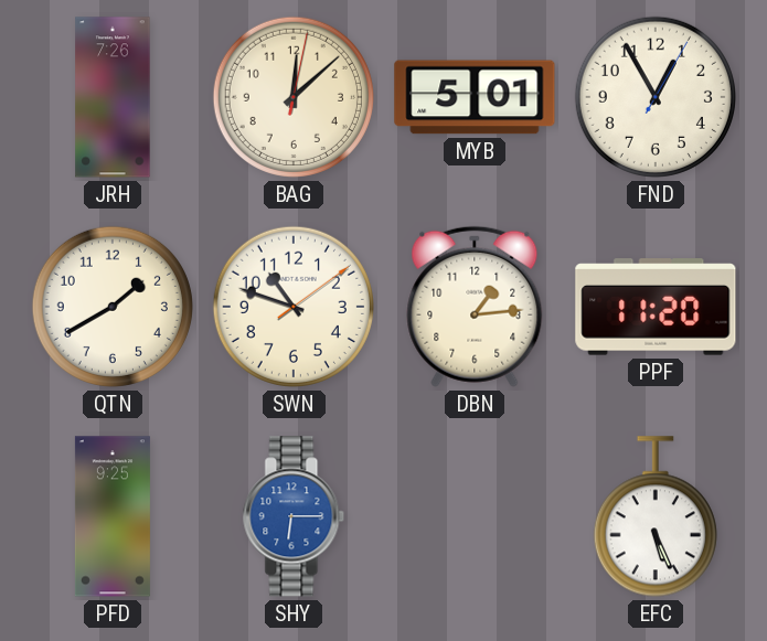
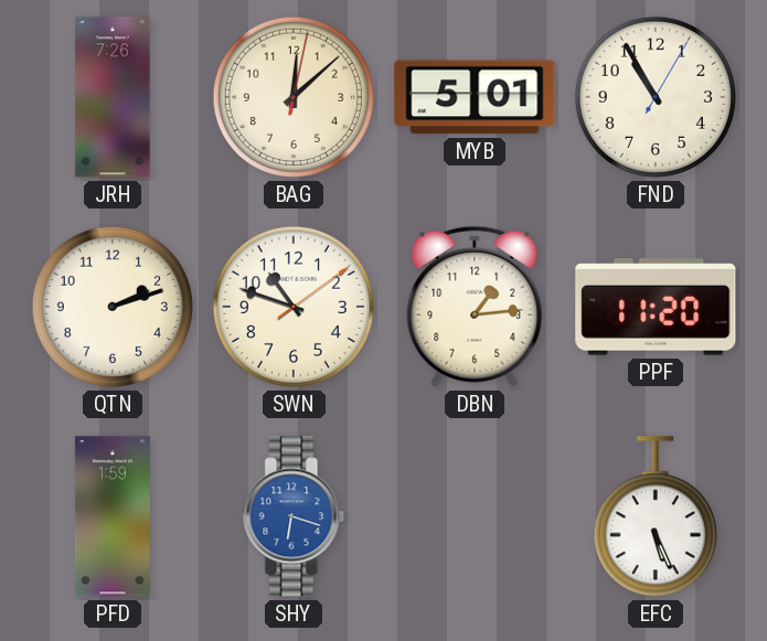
FND: 12:55 -> 10:55
QTN: 1:40 -> 2:12
PFD: 9:25 -> 1:59
SHY: 6:15 -> 6:18
